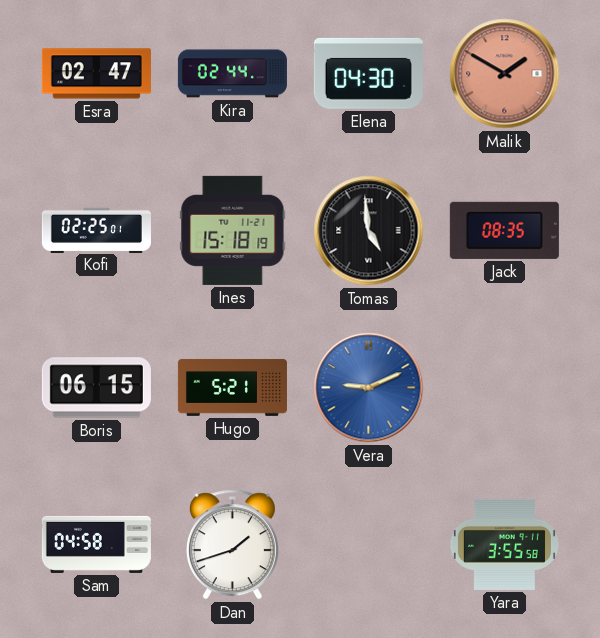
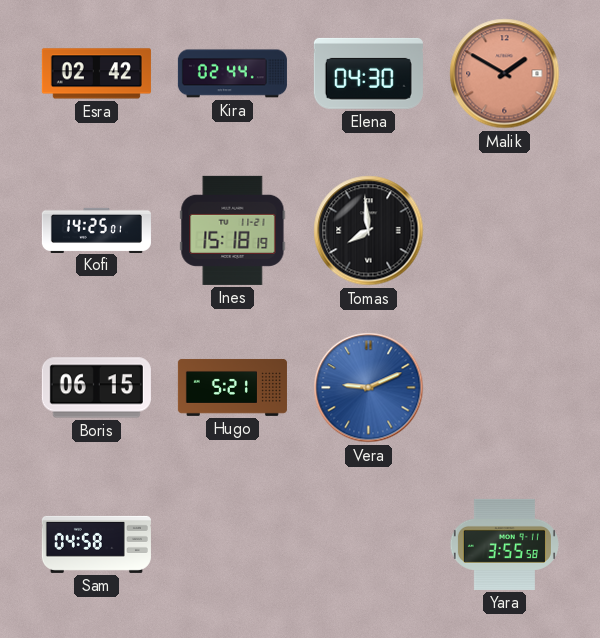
Esra: 02:47 -> 02:42
Kofi: 02:25 -> 14:25
Tomas: 4:59 -> 7:59
Jack: 08:35 -> none
Dan: 1:42 -> none
